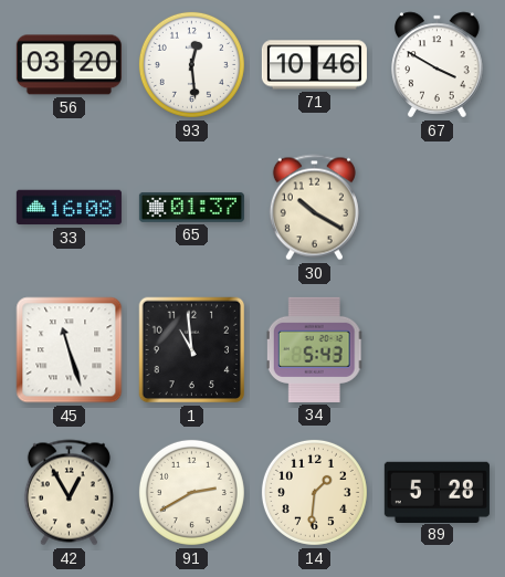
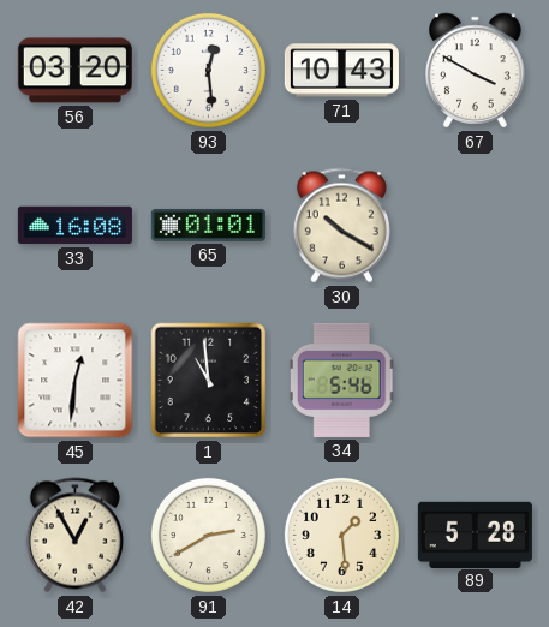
71: 10:46 -> 10:43
65: 01:37 -> 01:01
45: 11:27 -> 12:31
34: 5:43 -> 5:46
14: 1:31 -> 1:29
